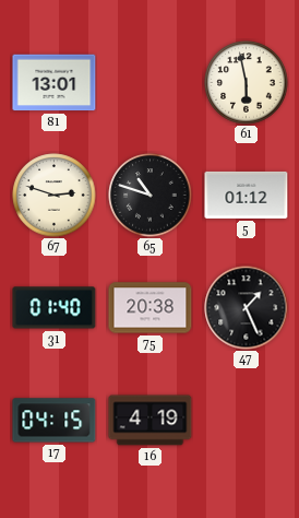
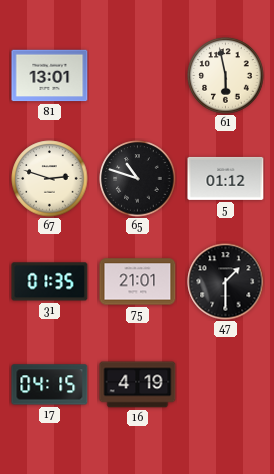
31: 01:40 -> 01:35
75: 20:38 -> 21:01
47: 1:26 -> 1:30
